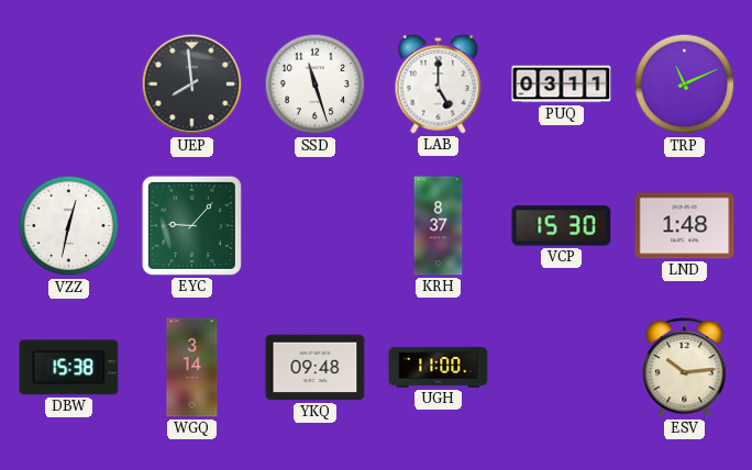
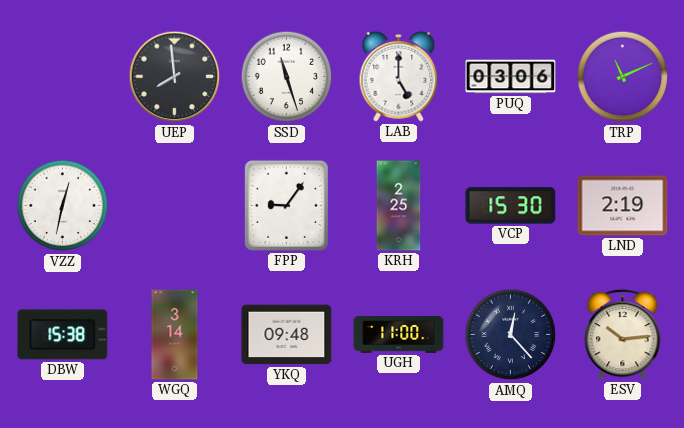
PUQ: 03:11 -> 03:06
EYC: 9:07 -> none
FPP: none -> 9:06
KRH: 8:37 -> 2:25
LND: 1:48 -> 2:19
AMQ: none -> 12:23
